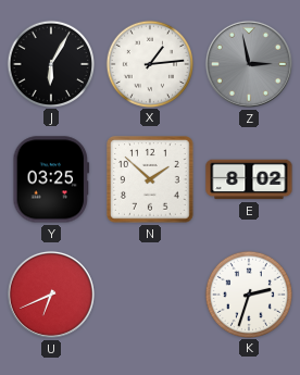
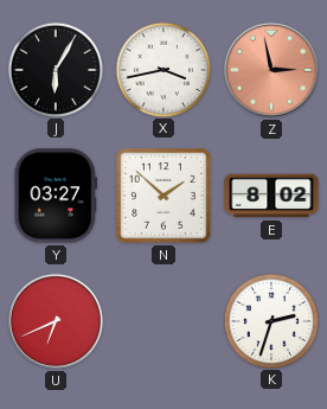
X: 1:14 -> 3:43
Z dial: grey -> salmon
Y: 03:25 -> 03:27
